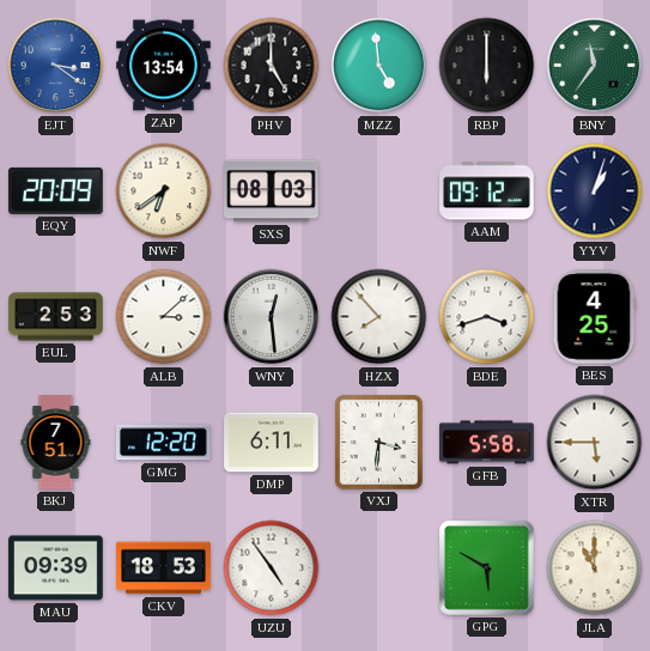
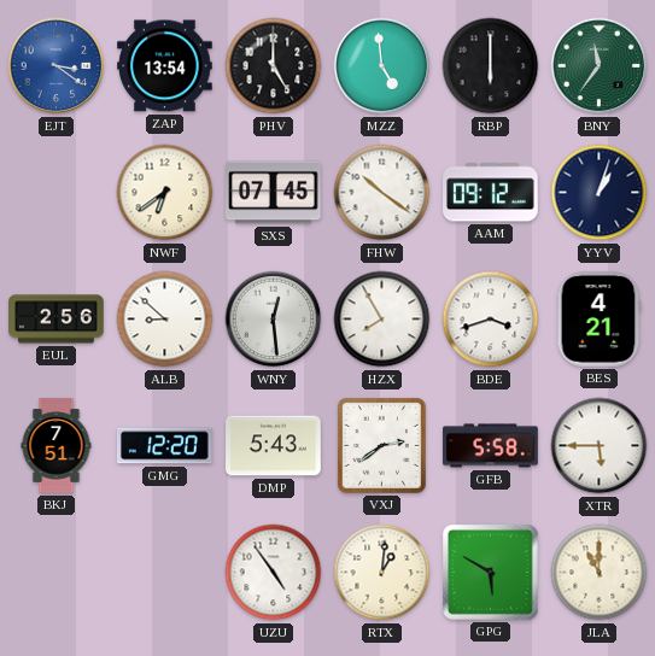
EQY: 20:09 -> none
SXS: 08:03 -> 07:45
FHW: none -> 10:21
EUL: 2:53 -> 2:56
ALB: 3:08 -> 8:52
HZX: 7:53 -> 7:55
BES: 4:25 -> 4:21
DMP: 6:11 -> 5:43
VXJ: 3:31 -> 2:39
MAU: 09:39 -> none
CKV: 18:53 -> none
RTX: none -> 1:01
